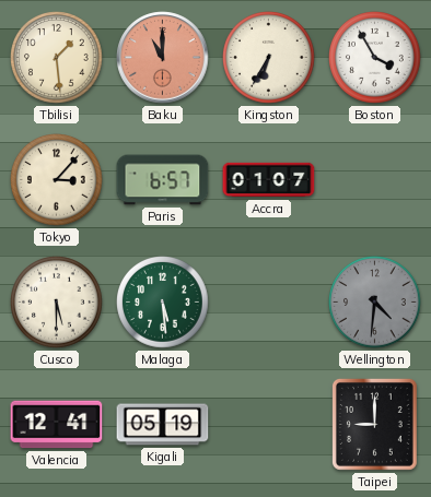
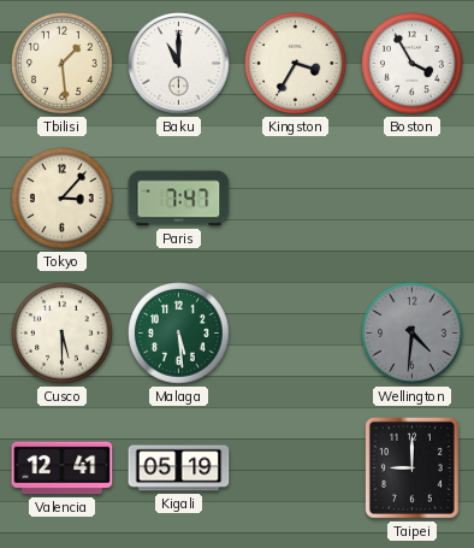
Baku dial: salmon -> white
Kingston: 6:35 -> 3:35
Paris: 6:57 -> 7:47
Accra: 01:07 -> none
